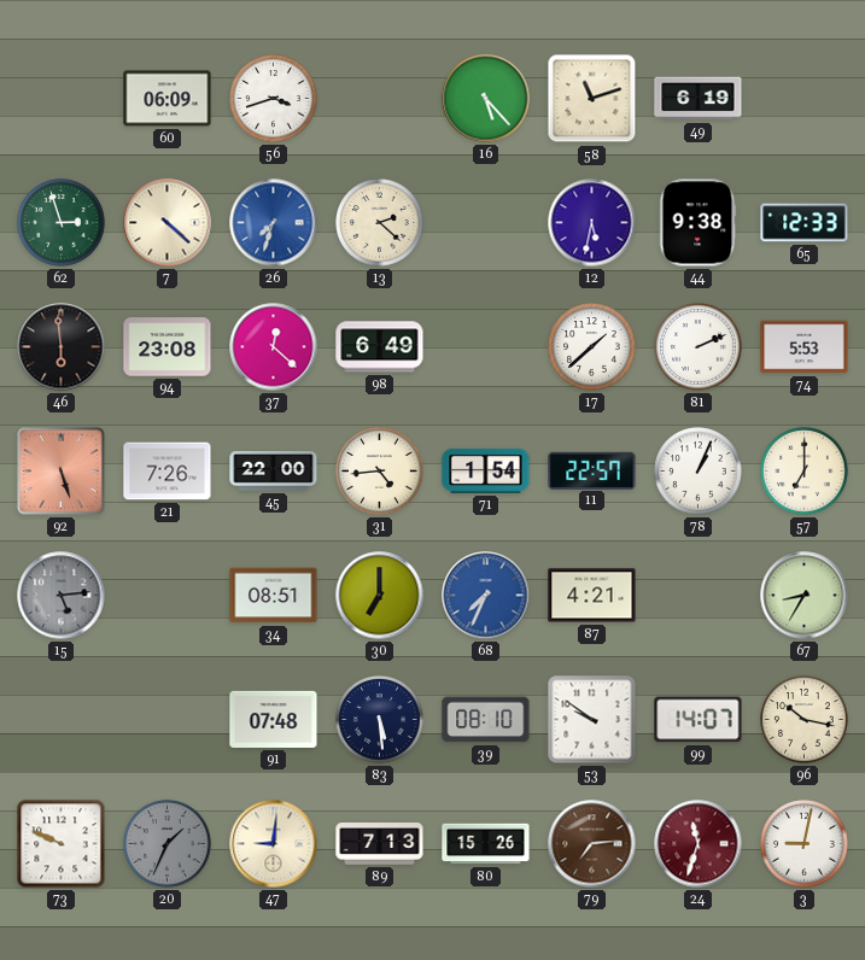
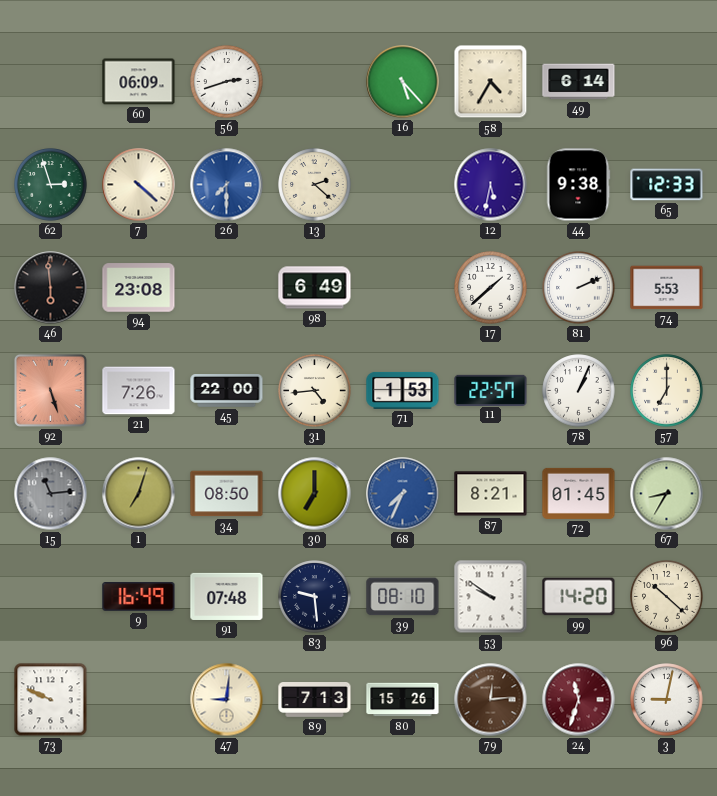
56: 3:42 -> 2:42
58: 11:12 -> 4:35
49: 6:19 -> 6:14
26: 7:33 -> 7:30
37: 12:22 -> none
71: 1:54 -> 1:53
15: 5:14 -> 11:14
1: none -> 7:03
34: 08:51 -> 08:50
87: 4:21 -> 8:21
72: none -> 01:45
9: none -> 16:49
83: 5:29 -> 9:29
99: 14:07 -> 14:20
96: 10:17 -> 10:22
20: 1:34 -> none
79: 7:14 -> 12:14
